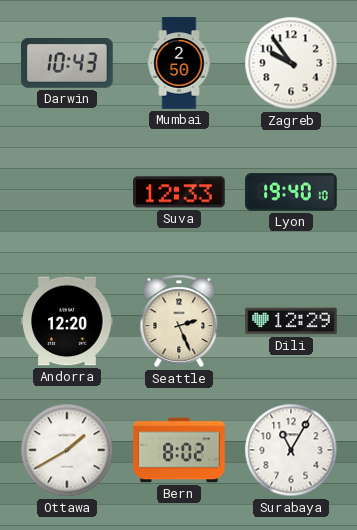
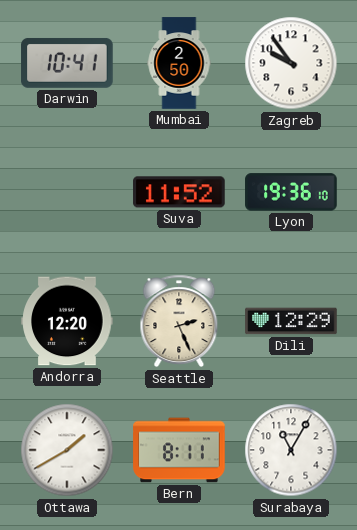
Darwin: 10:43 -> 10:41
Suva: 12:33 -> 11:52
Lyon: 19:40 -> 19:36
Bern: 8:02 -> 8:11
